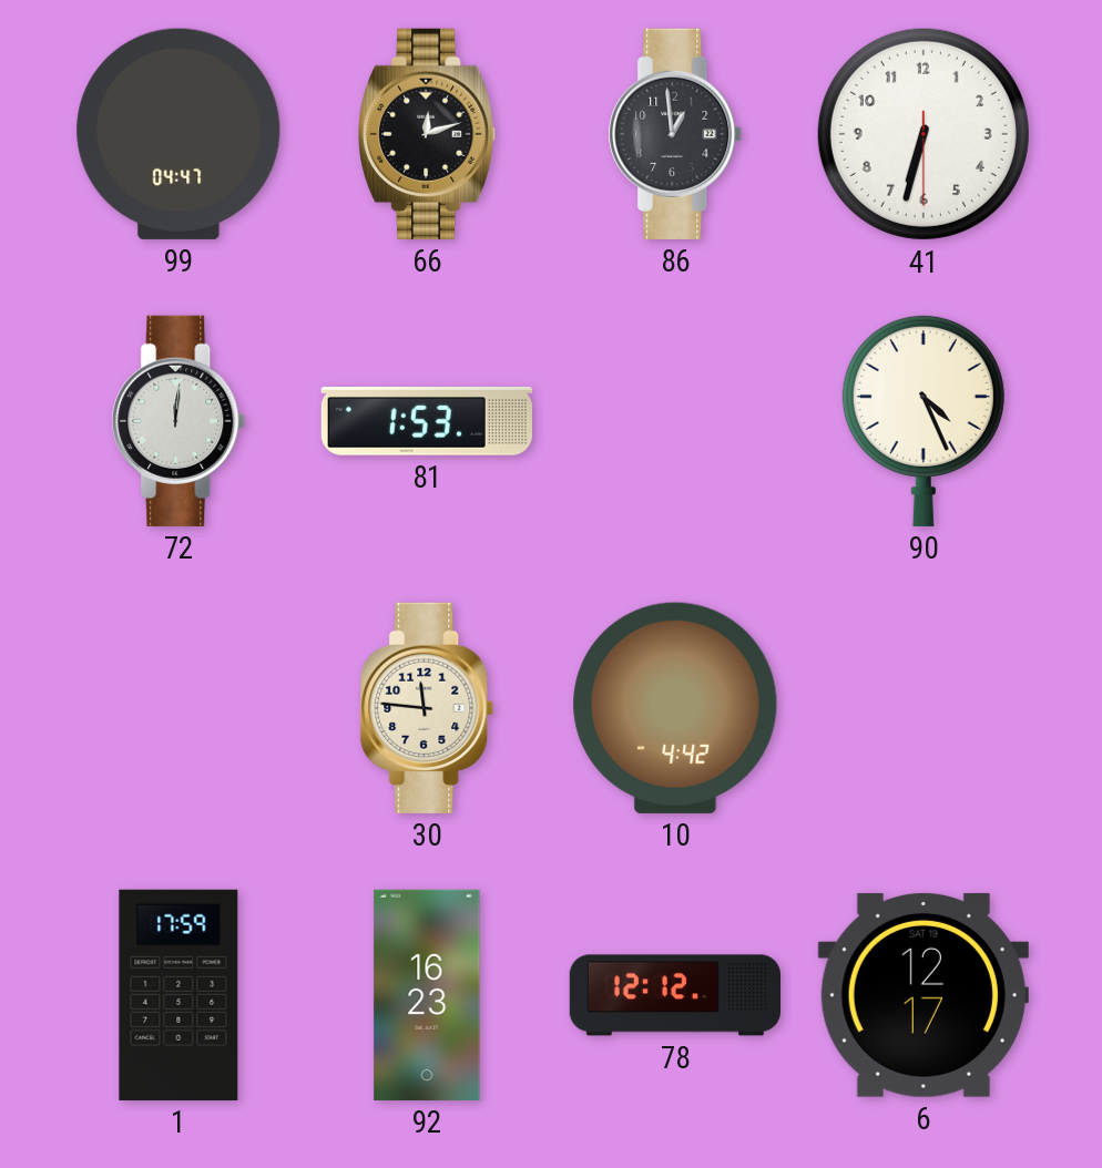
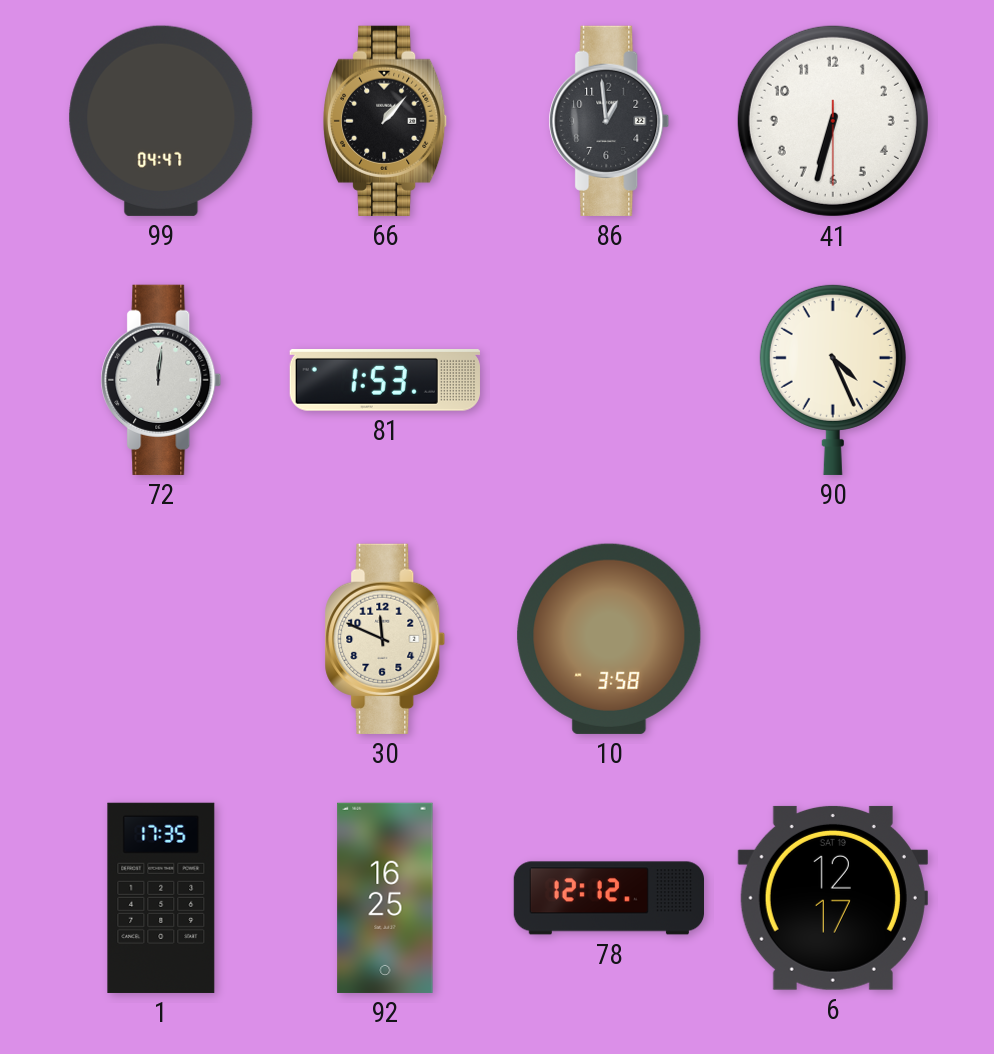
66: 12:12 -> 1:07
30: 11:46 -> 11:49
10: 4:42 -> 3:58
1: 17:59 -> 17:35
92: 16:23 -> 16:25
